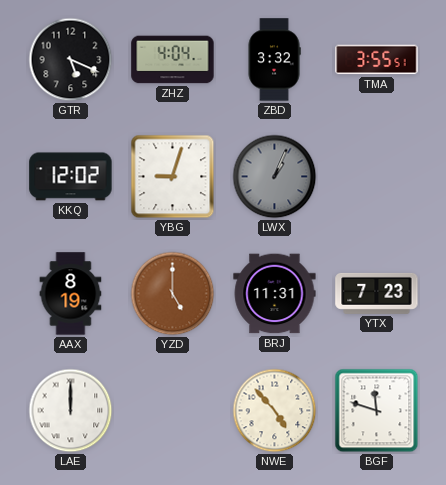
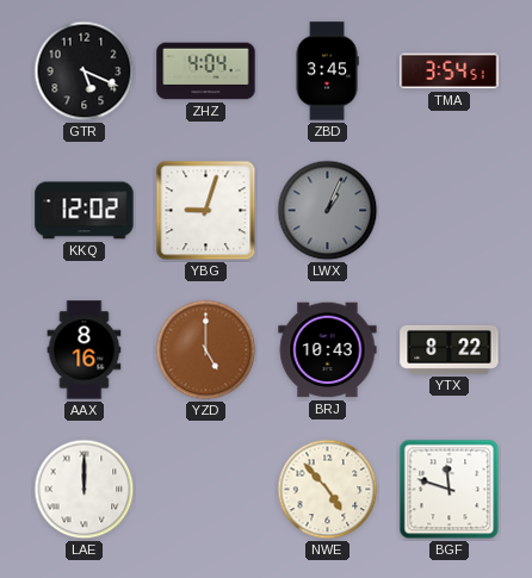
ZBD: 3:32 -> 3:45
TMA: 3:55 -> 3:54
AAX: 8:19 -> 8:16
BRJ: 11:31 -> 10:43
YTX: 7:23 -> 8:22
